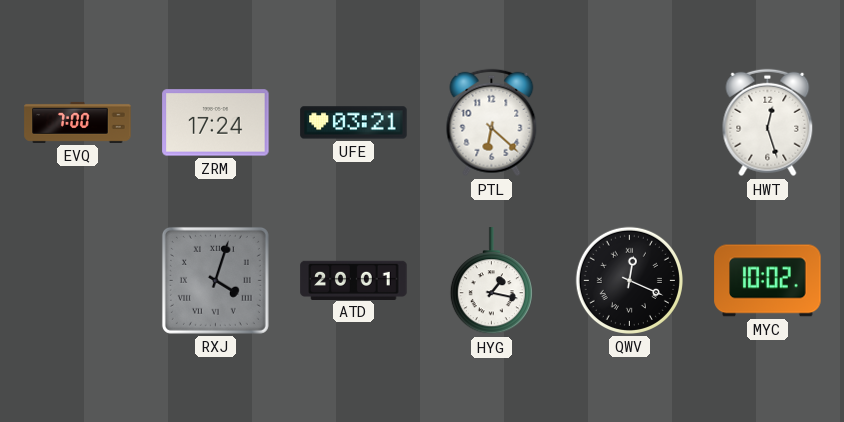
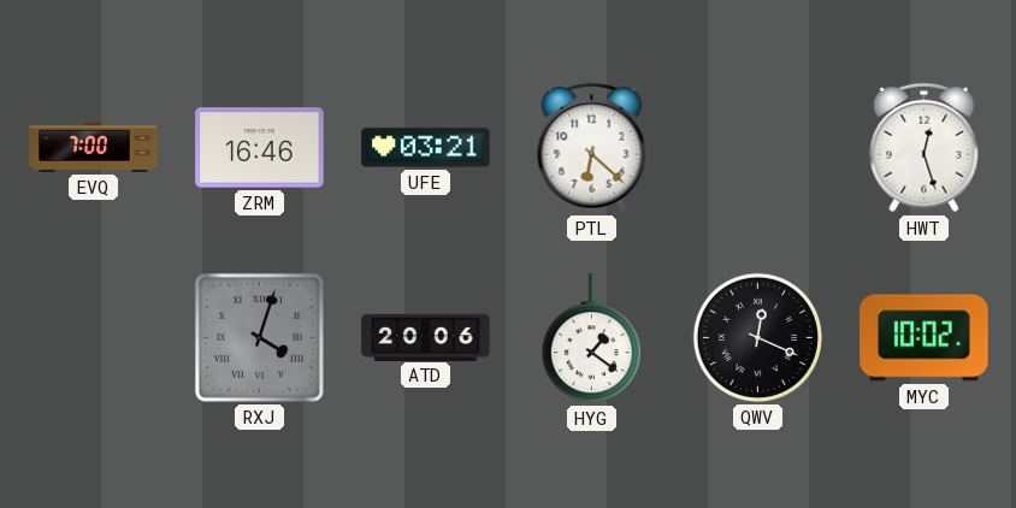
ZRM: 17:24 -> 16:46
ATD: 20:01 -> 20:06
HYG: 1:17 -> 1:21
